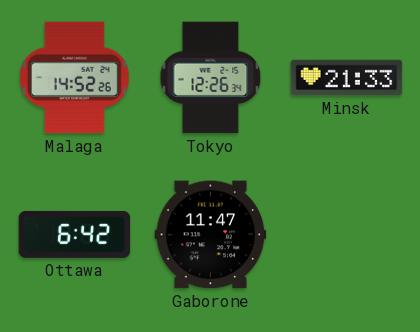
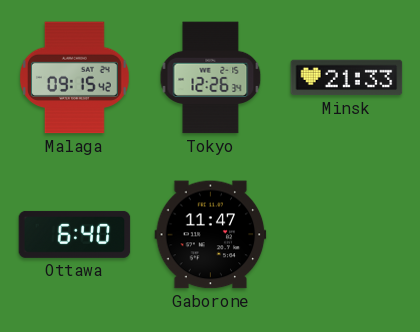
Malaga: 14:52 -> 09:15
Ottawa: 6:42 -> 6:40
